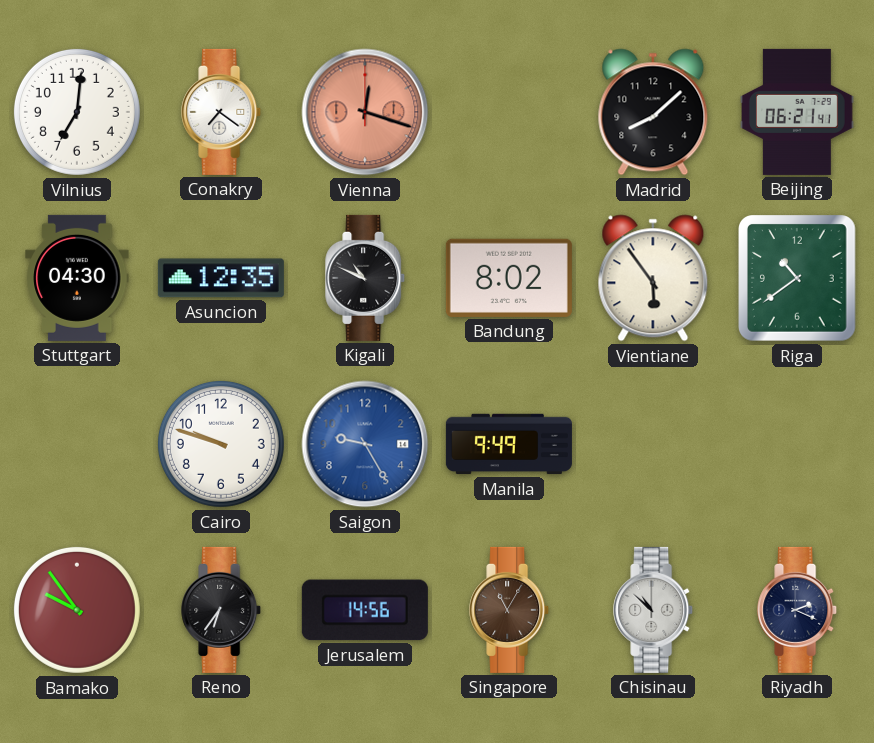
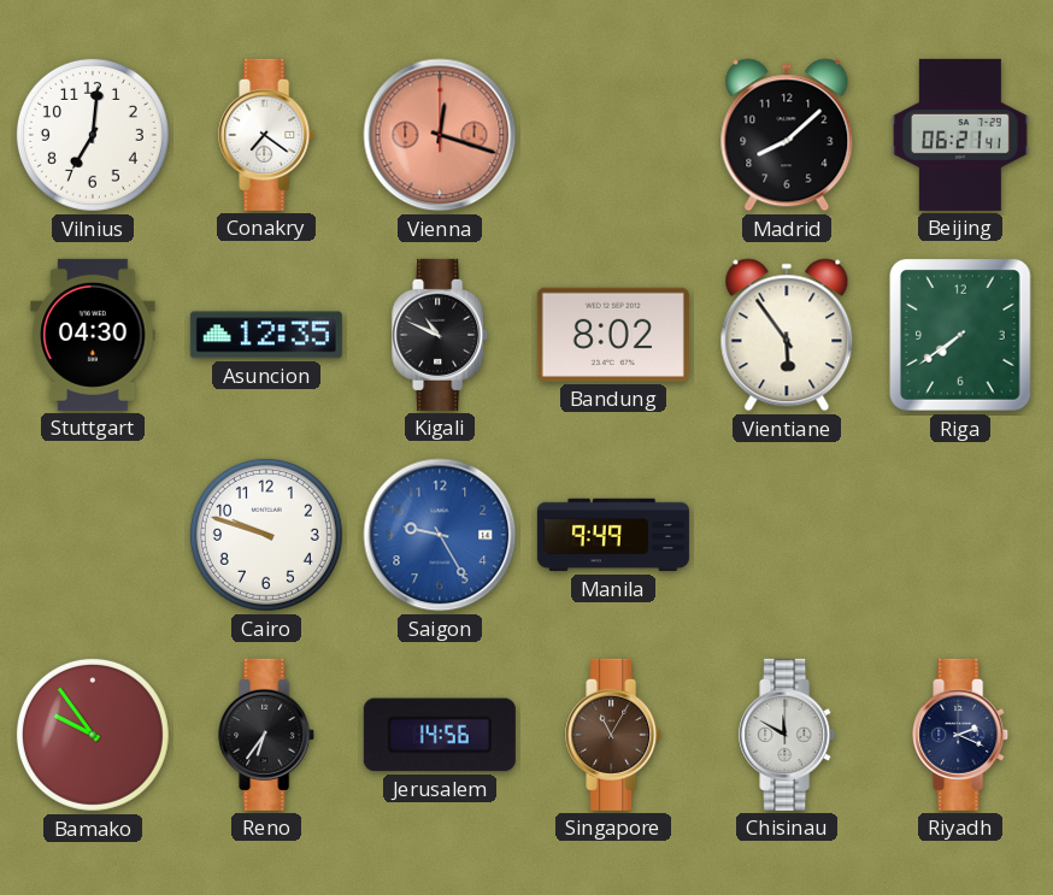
Riga: 10:39 -> 7:39
Chisinau: 10:52 -> 11:50
